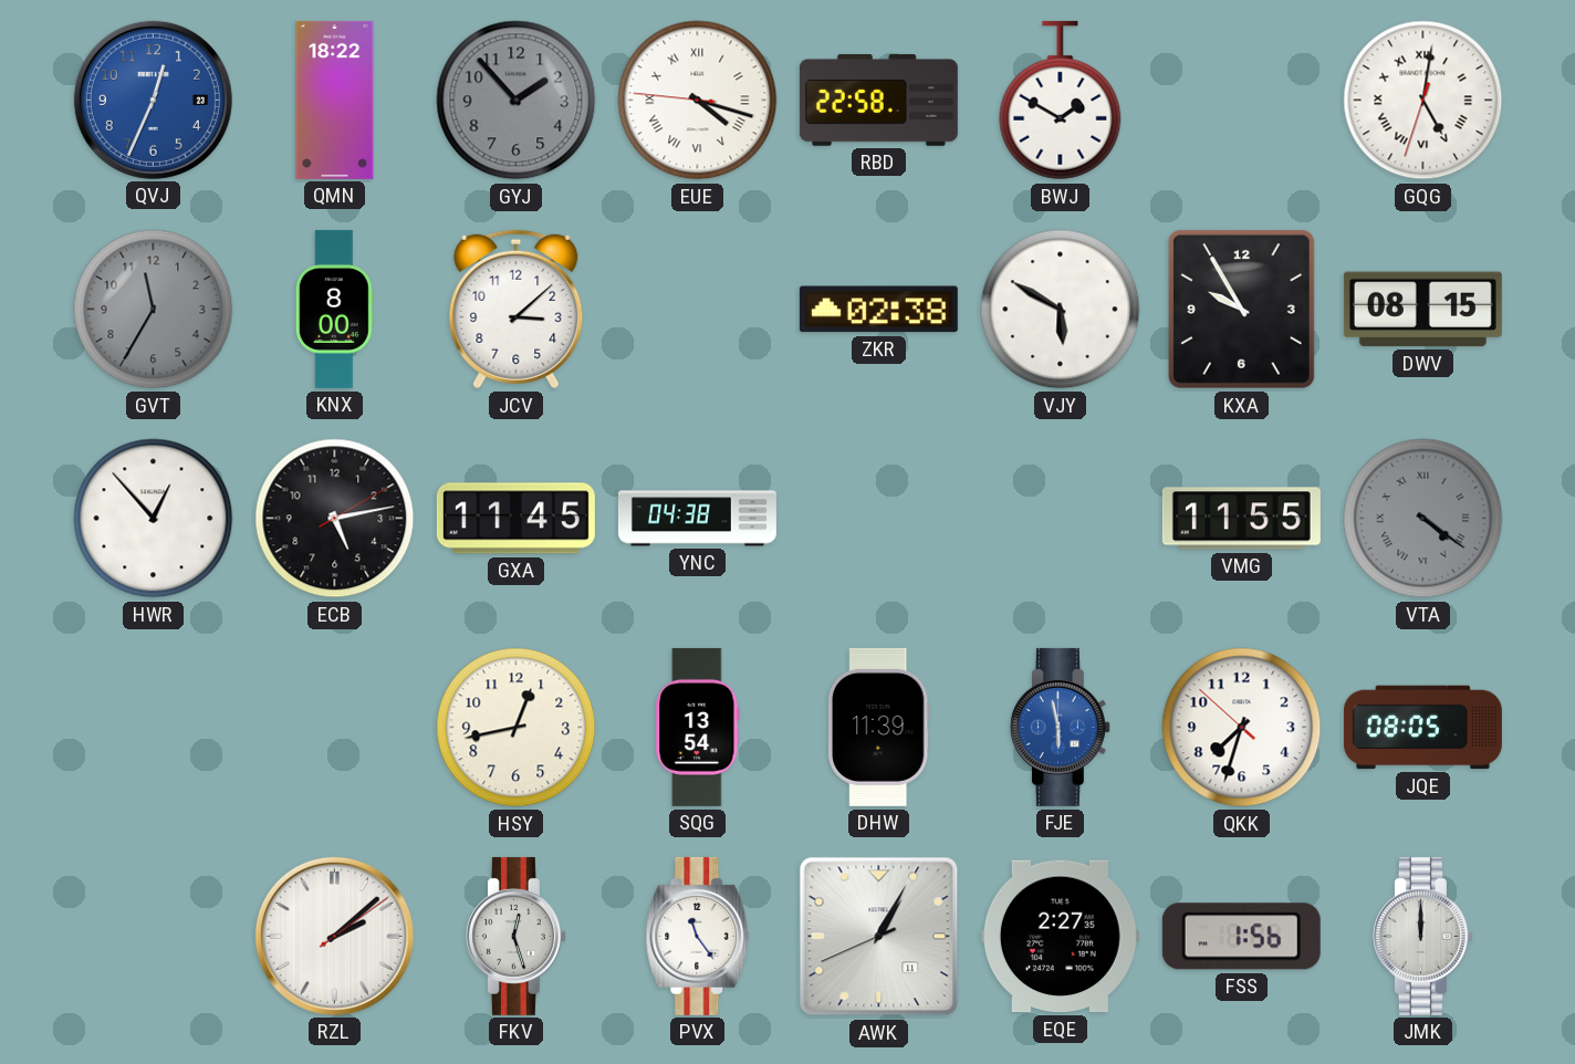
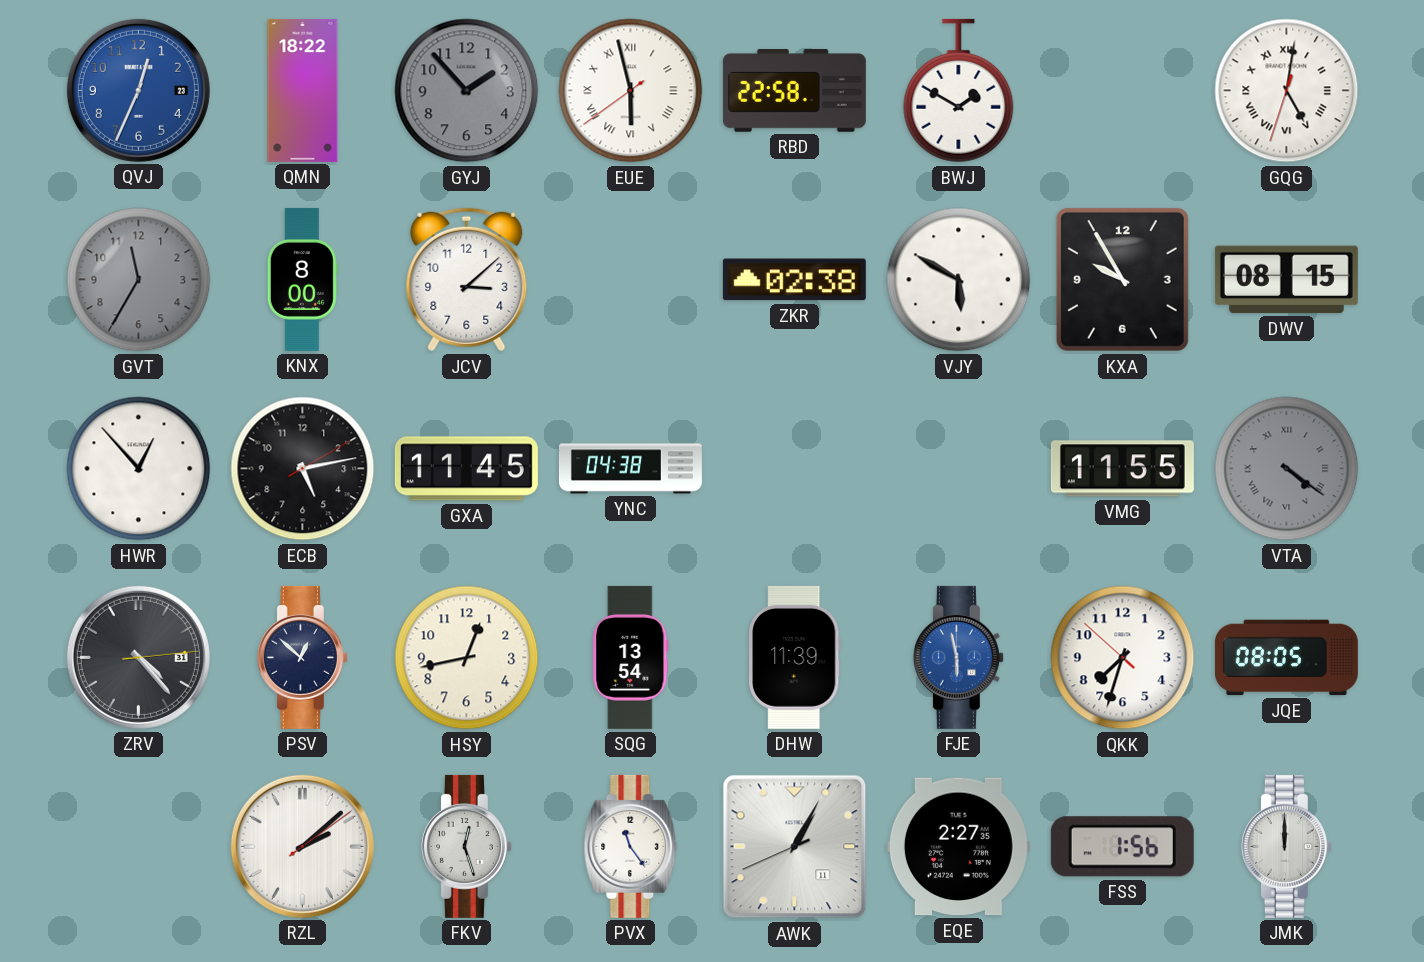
EUE: 4:17 -> 5:57
ZRV: none -> 4:23
PSV: none -> 12:52
